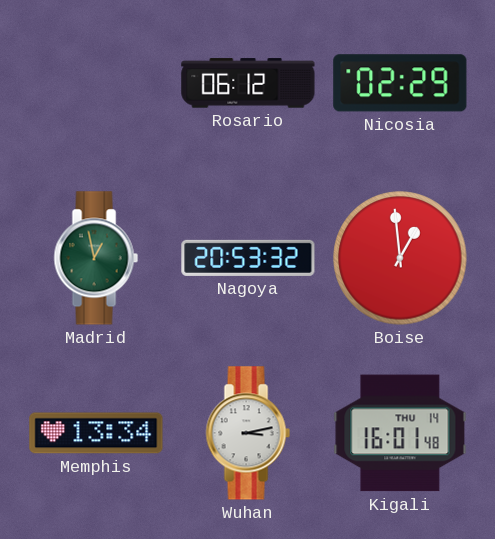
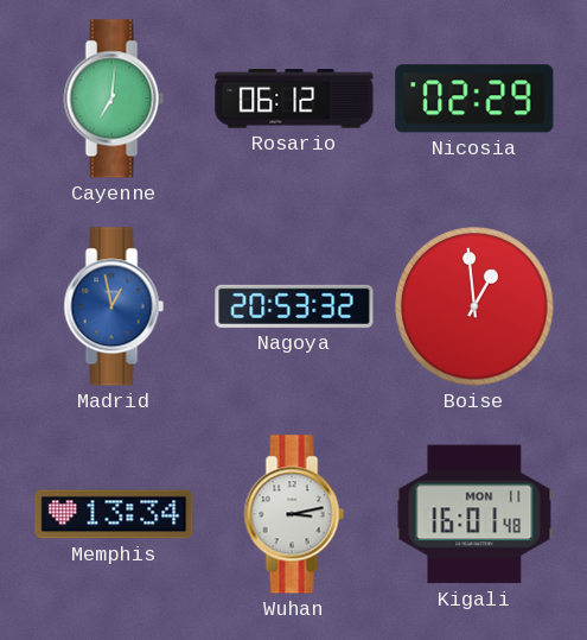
Cayenne: none -> 7:01
Madrid dial: green -> blue
Kigali date: THU 14 -> MON 11
